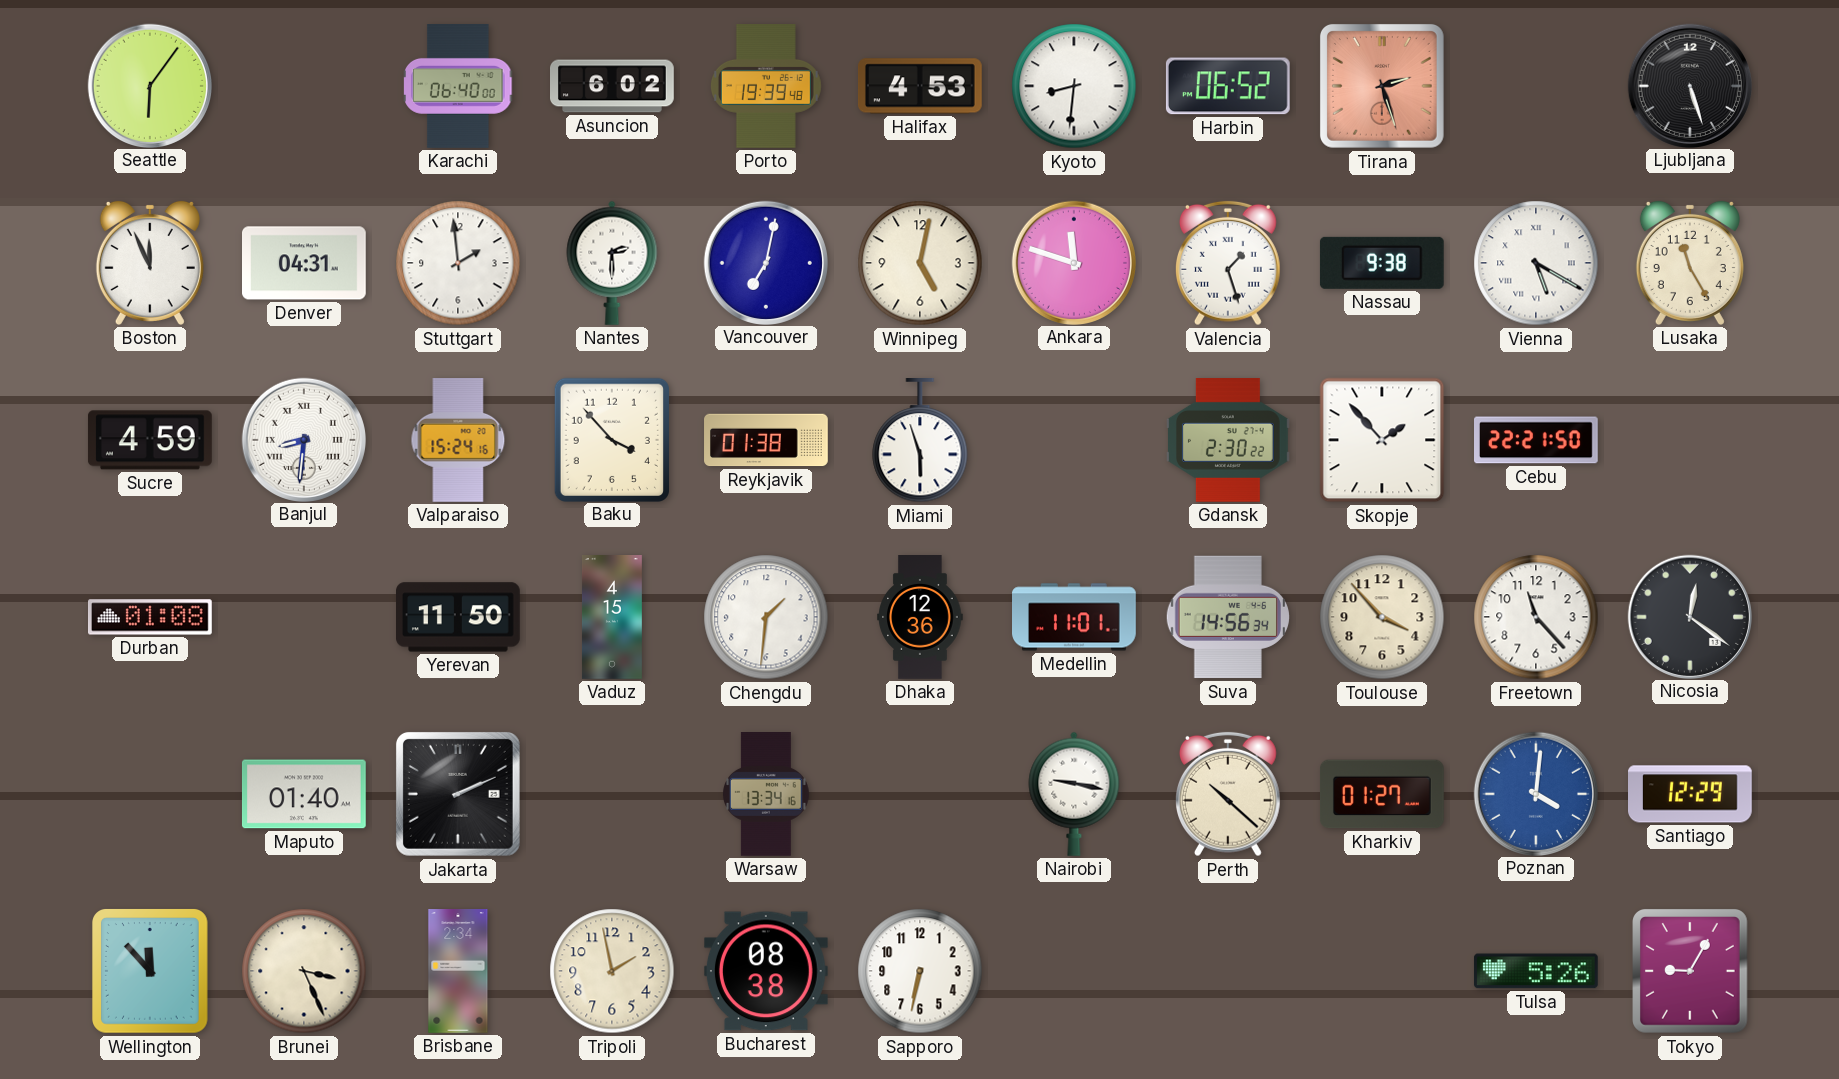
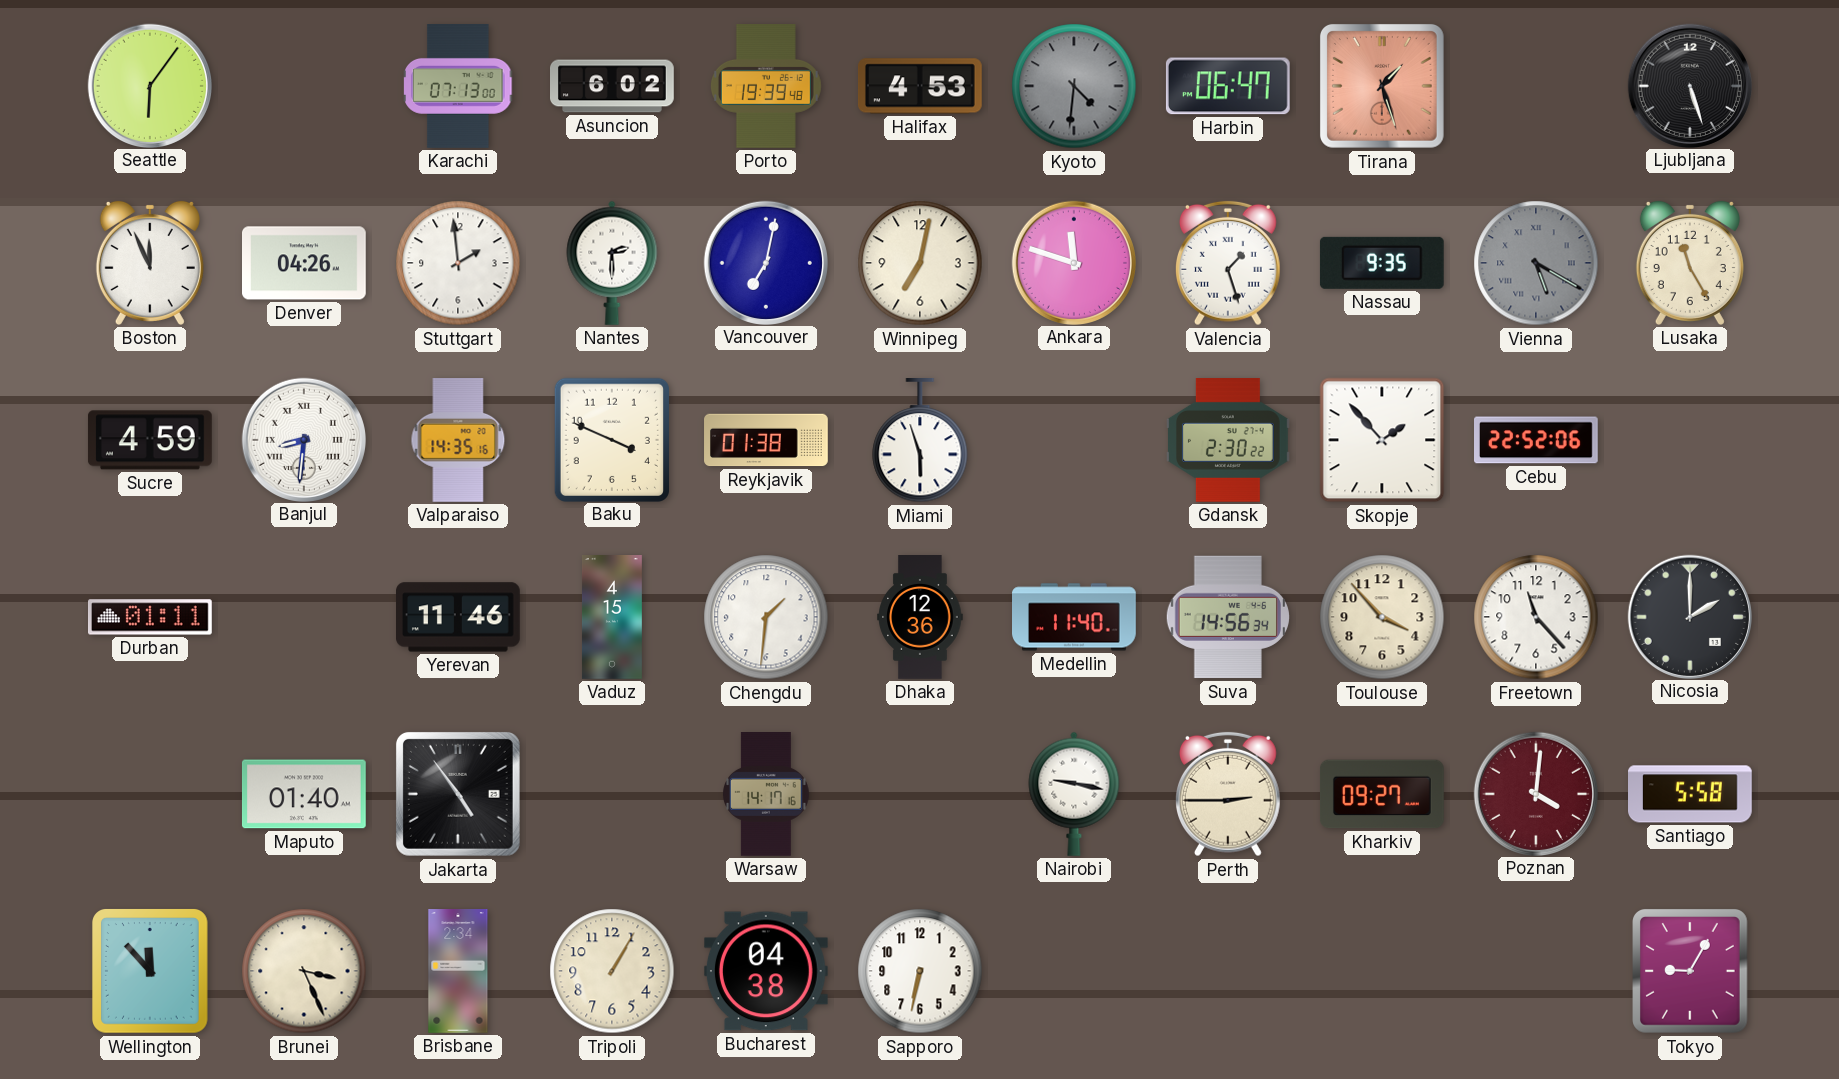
Karachi: 06:40 -> 07:13
Kyoto: 8:31 -> 4:31
Kyoto dial: white -> grey
Harbin: 06:52 -> 06:47
Tirana: 2:27 -> 1:27
Denver: 04:31 -> 04:26
Winnipeg: 5:02 -> 7:02
Nassau: 9:38 -> 9:35
Vienna dial: white -> grey
Valparaiso: 15:24 -> 14:35
Baku: 3:53 -> 3:49
Cebu: 22:21 -> 22:52
Durban: 01:08 -> 01:11
Yerevan: 11:50 -> 11:46
Medellin: 11:01 -> 11:40
Nicosia: 12:21 -> 2:00
Jakarta: 2:11 -> 4:54
Warsaw: 13:34 -> 14:17
Perth: 10:22 -> 2:45
Kharkiv: 01:27 -> 09:27
Poznan dial: blue -> burgundy
Santiago: 12:29 -> 5:58
Tripoli: 1:58 -> 1:05
Bucharest: 08:38 -> 04:38
Tulsa: 5:26 -> none
